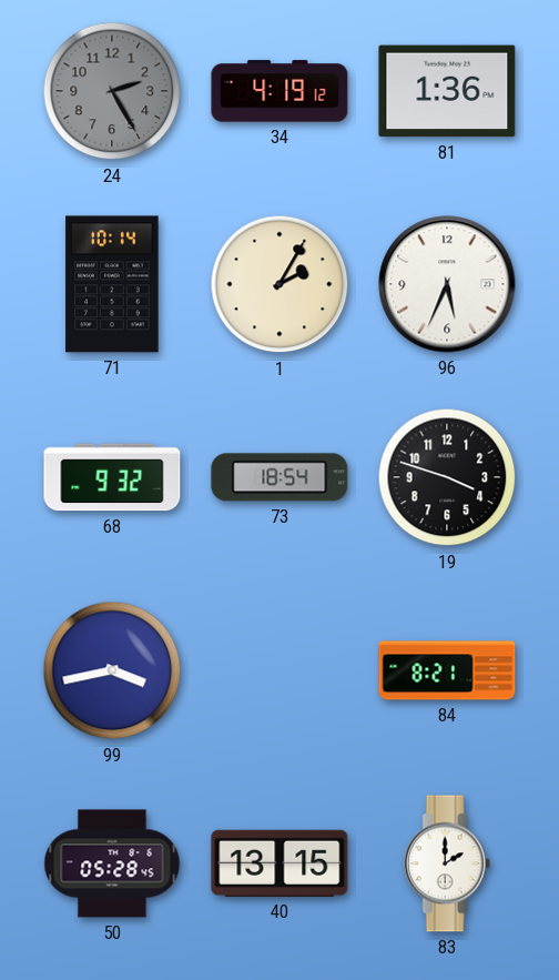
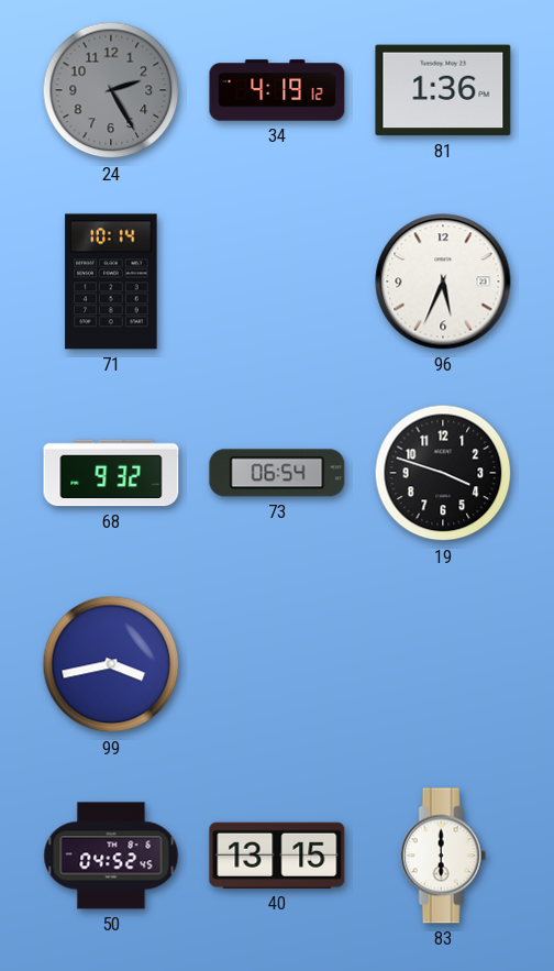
1: 2:05 -> none
73: 18:54 -> 06:54
84: 8:21 -> none
50: 05:28 -> 04:52
83: 2:00 -> 6:00
